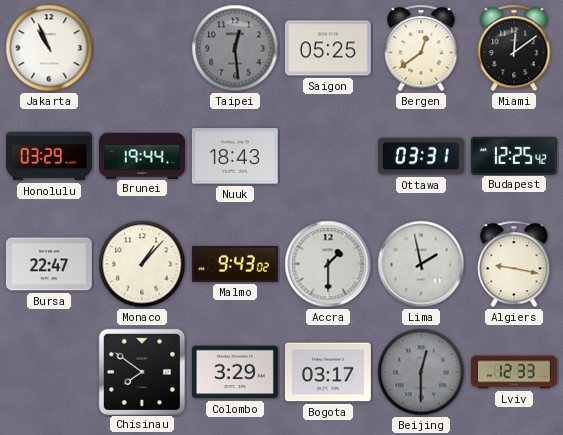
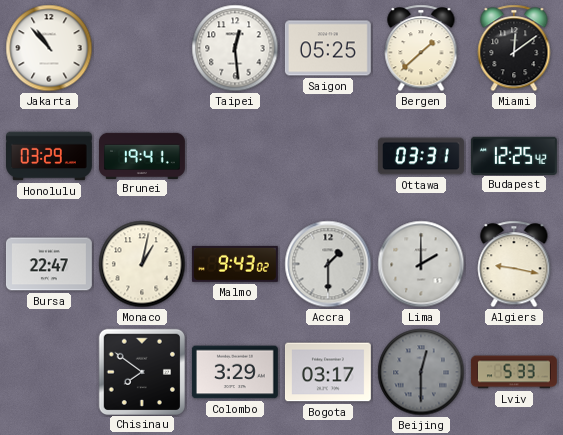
Jakarta: 10:56 -> 10:53
Taipei dial: grey -> white
Bergen: 12:39 -> 1:38
Brunei: 19:44 -> 19:41
Nuuk: 18:43 -> none
Monaco: 1:07 -> 1:02
Lima: 1:58 -> 2:00
Lviv: 12:33 -> 5:33
